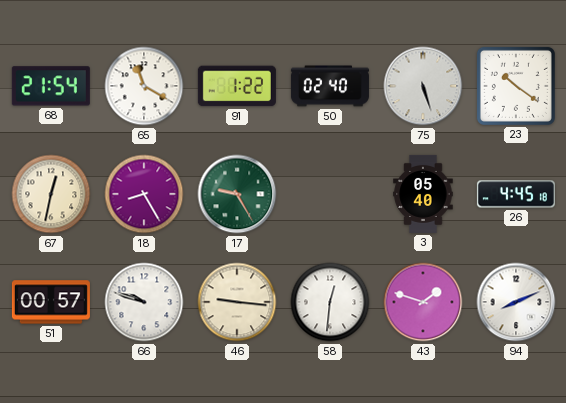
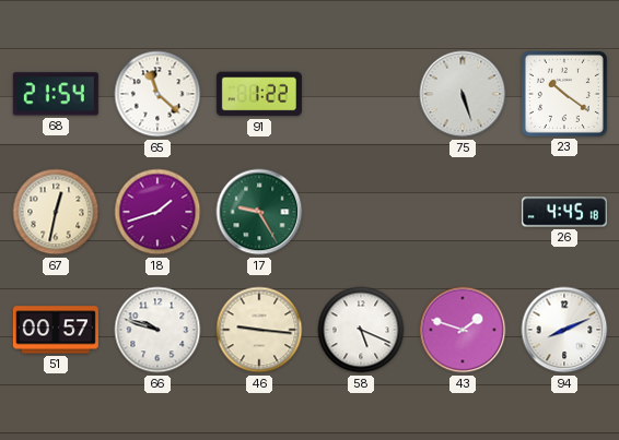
65: 11:20 -> 11:22
50: 02:40 -> none
18: 8:25 -> 1:42
3: 05:40 -> none
58: 12:31 -> 5:19
